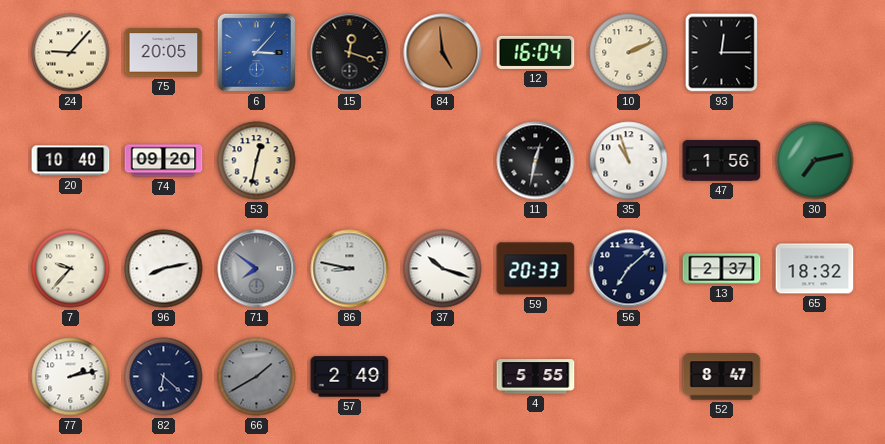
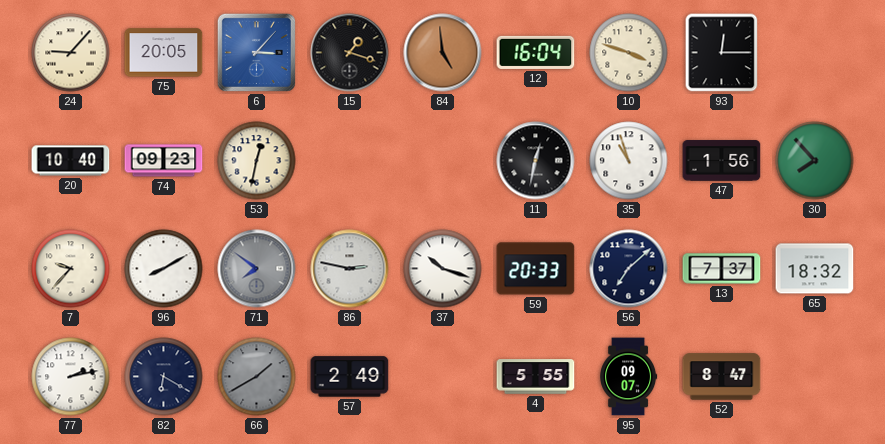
15: 12:18 -> 1:18
10: 2:11 -> 3:48
74: 09:20 -> 09:23
30: 7:13 -> 7:53
96: 8:13 -> 8:10
86: 8:47 -> 2:47
13: 2:37 -> 7:37
82: 6:22 -> 6:20
95: none -> 09:07
